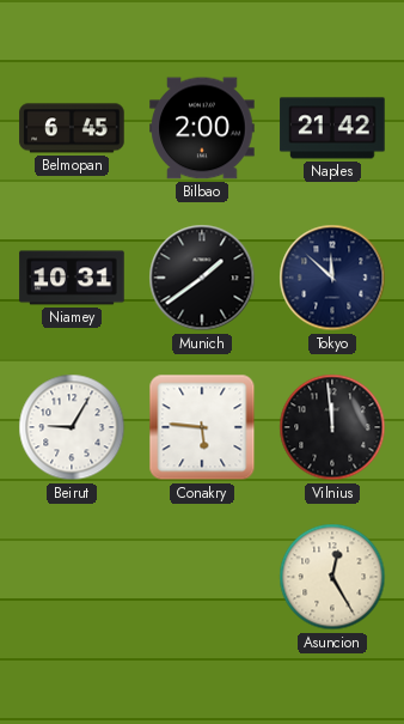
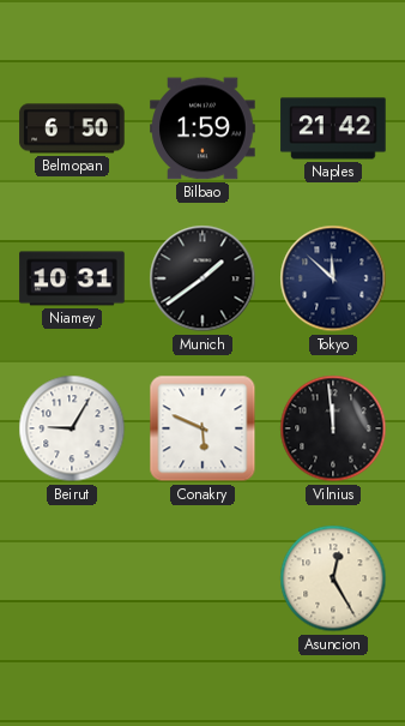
Belmopan: 6:45 -> 6:50
Bilbao: 2:00 -> 1:59
Conakry: 5:46 -> 5:49
